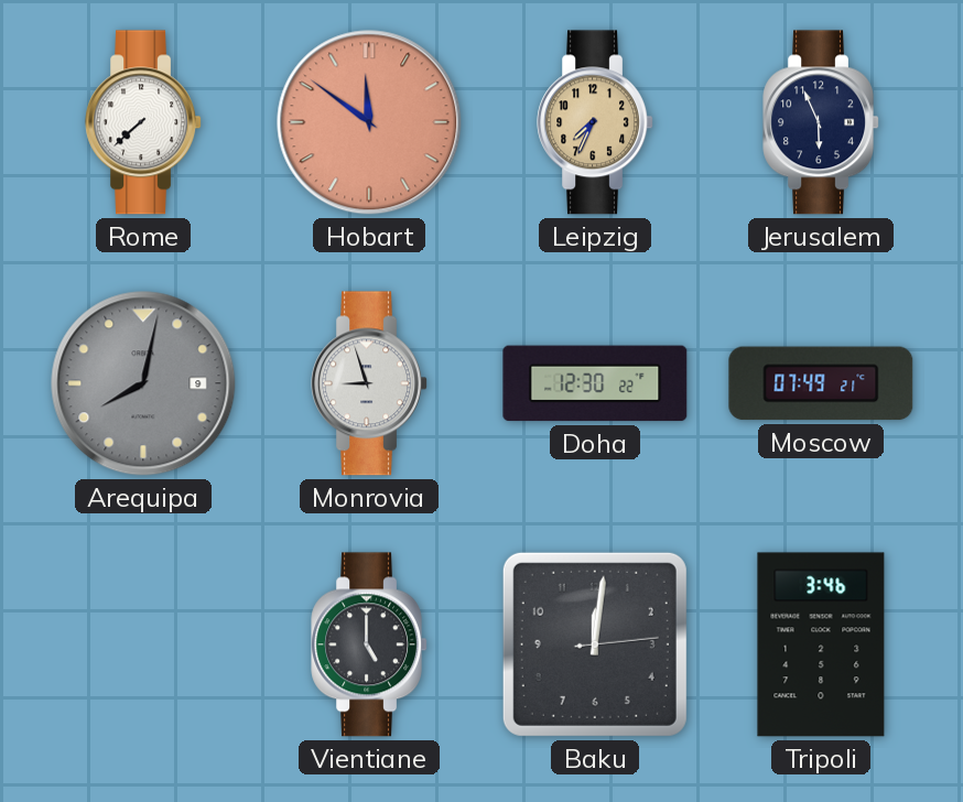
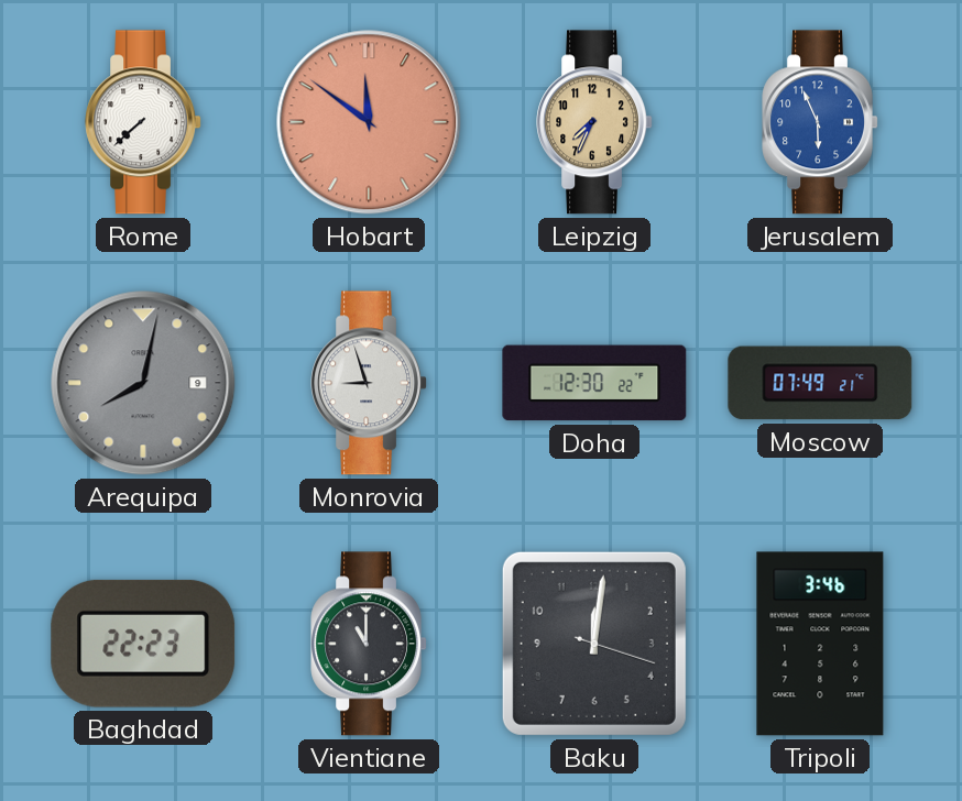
Jerusalem dial: navy -> blue
Baghdad: none -> 22:23
Vientiane: 5:00 -> 11:00
Baku: 12:01:14 -> 12:01:18
